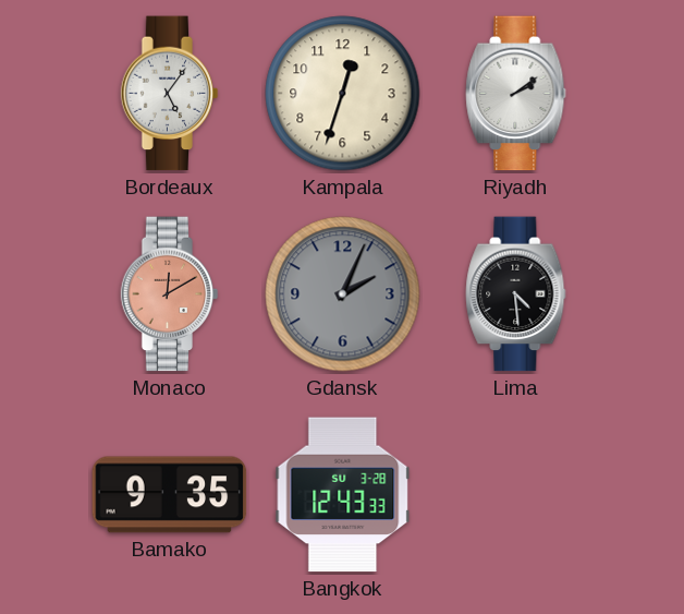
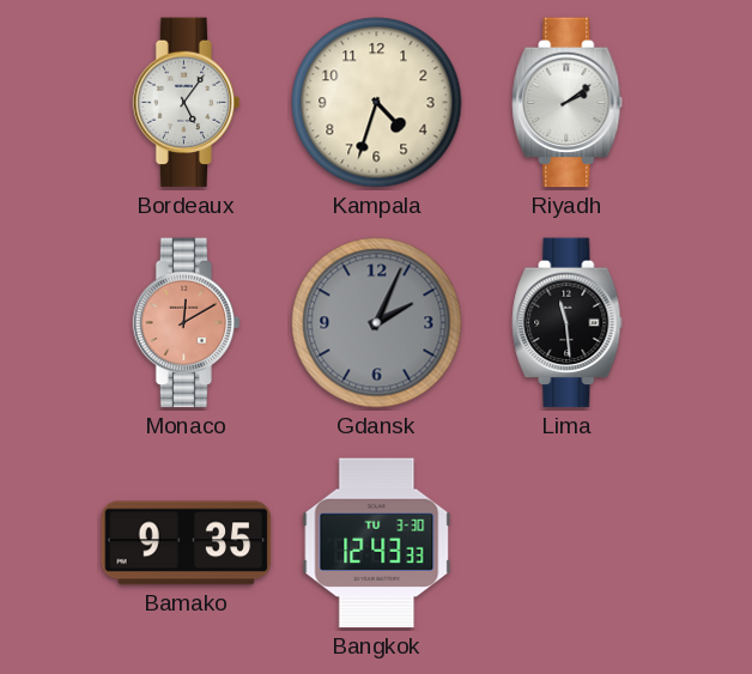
Kampala: 12:33 -> 4:33
Lima: 4:29 -> 11:29
Bangkok date: SU 3-28 -> TU 3-30
